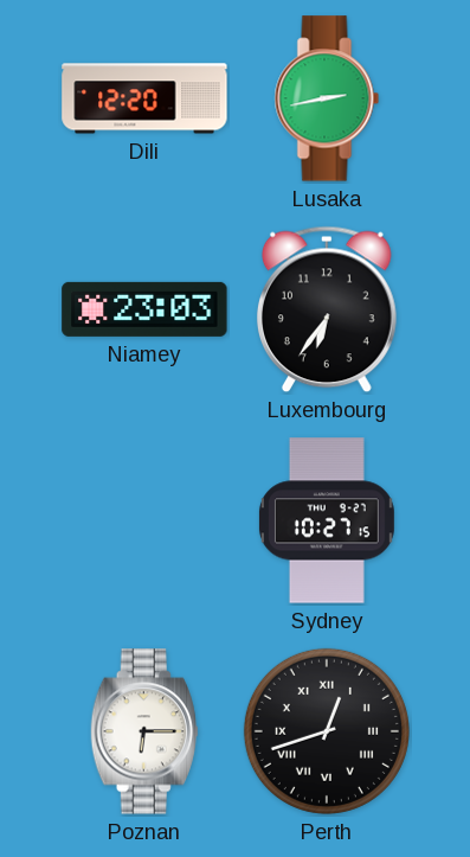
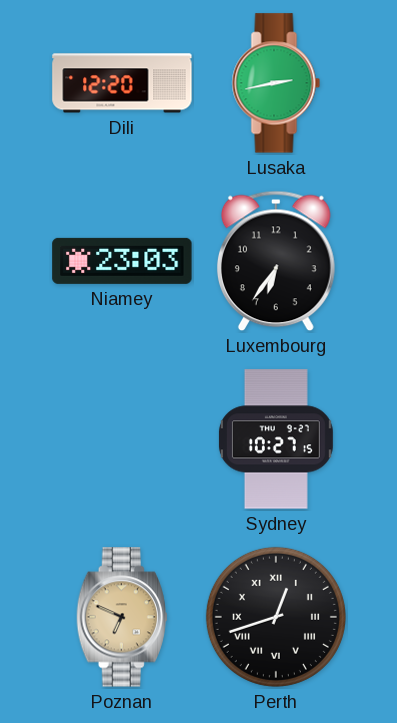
Poznan: 6:15 -> 6:49
Poznan dial: white -> champagne
